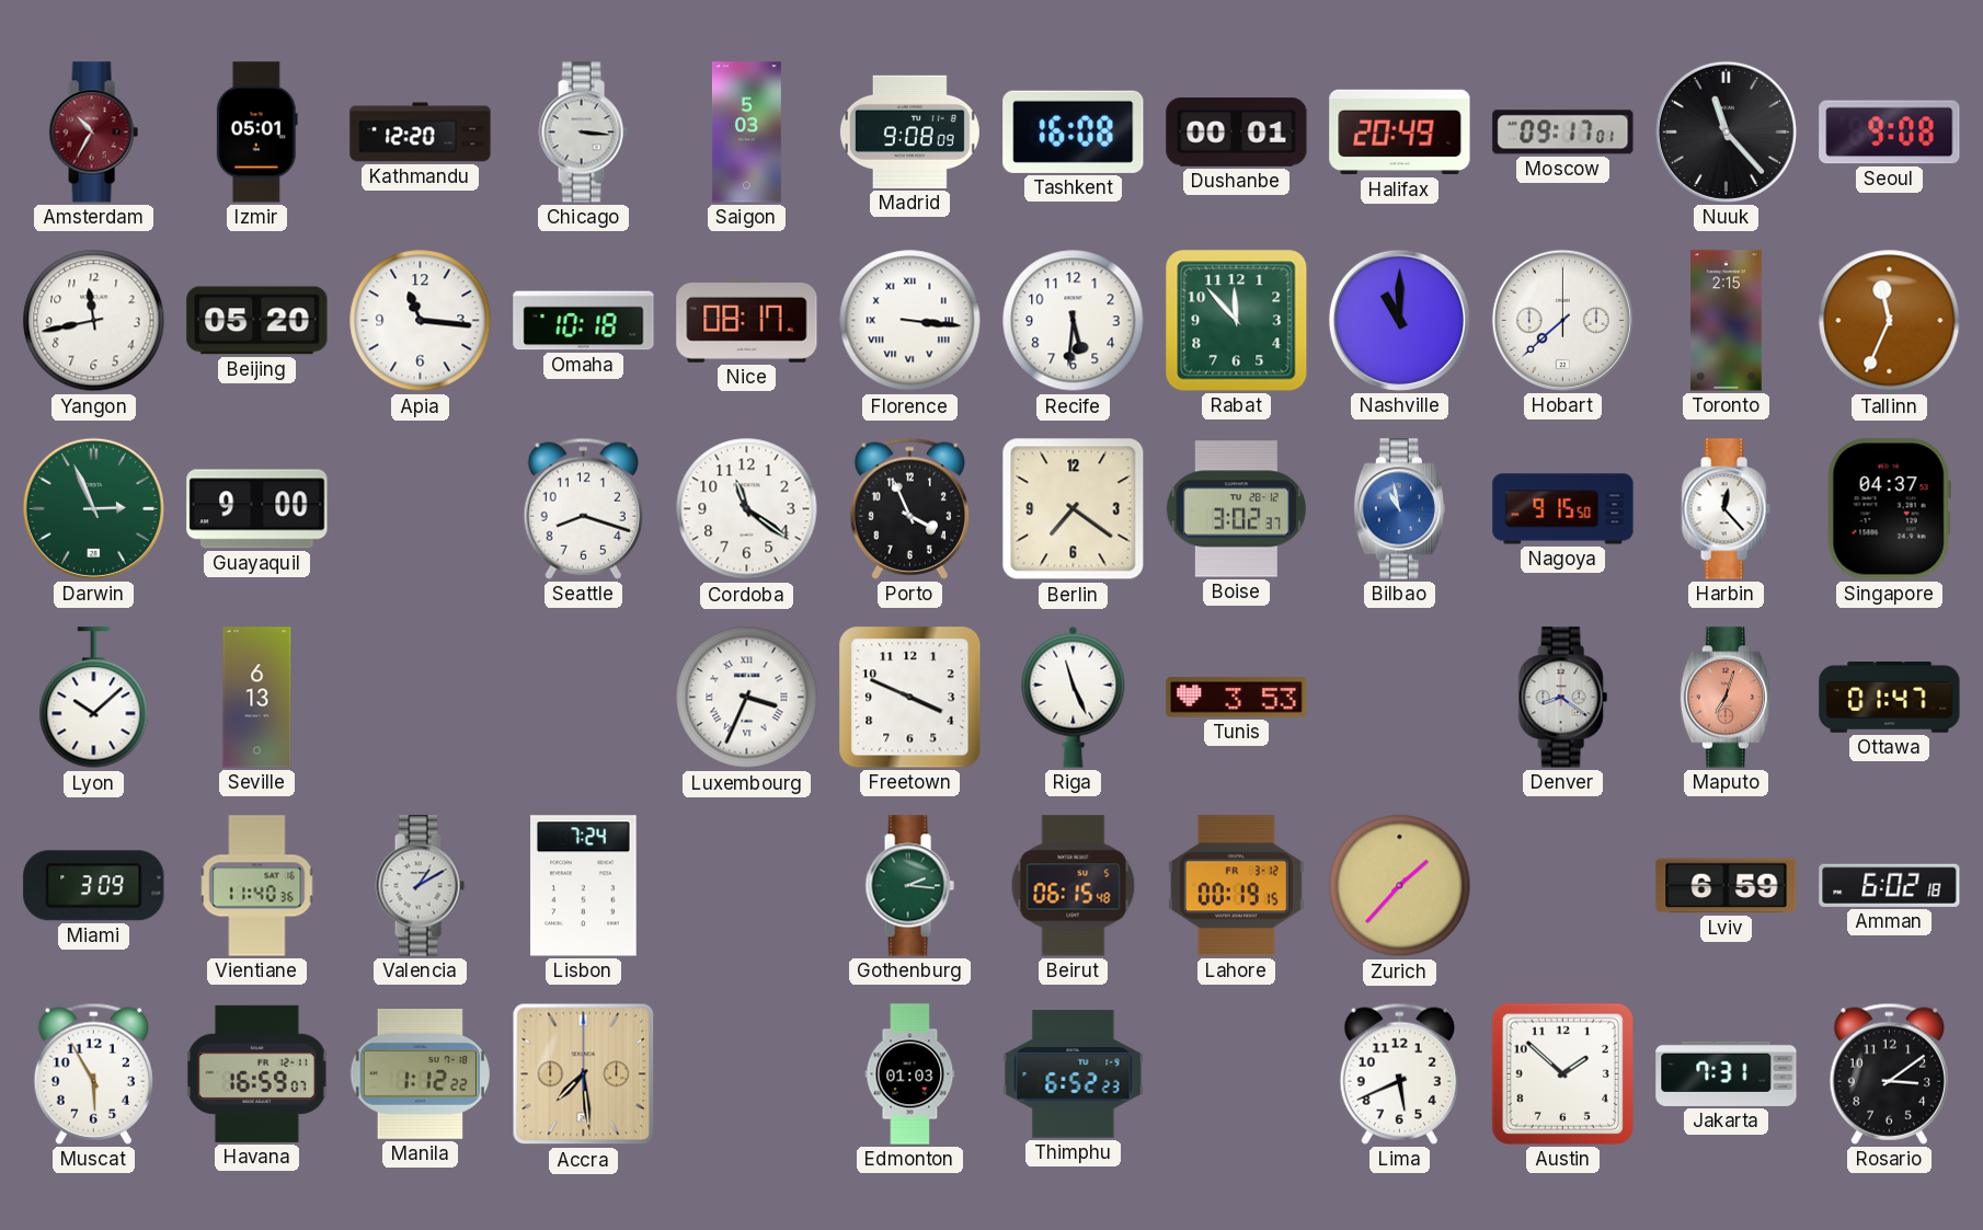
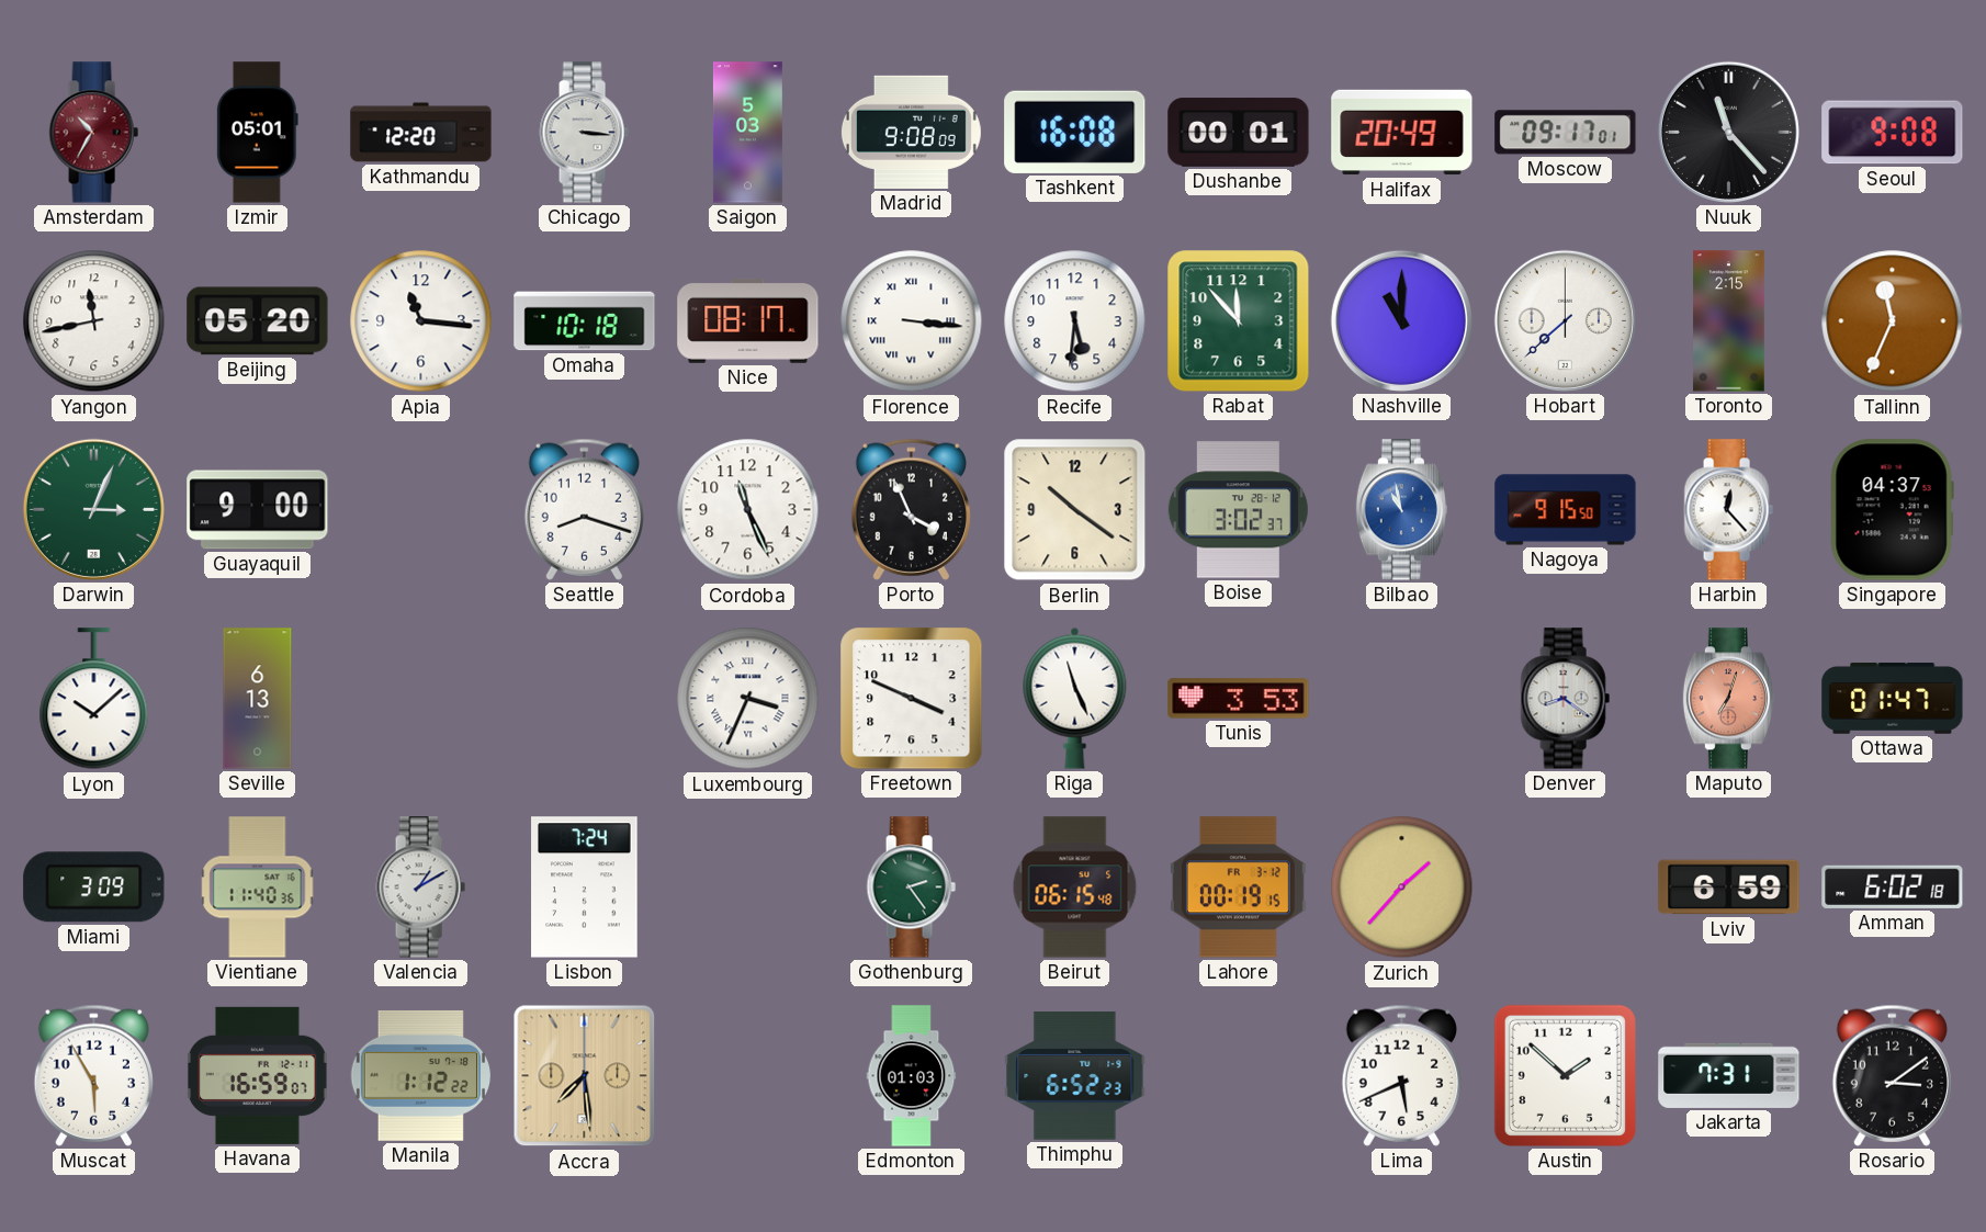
Darwin: 2:56 -> 3:04
Cordoba: 11:21 -> 11:26
Berlin: 7:21 -> 10:21
Gothenburg: 2:16 -> 2:24
